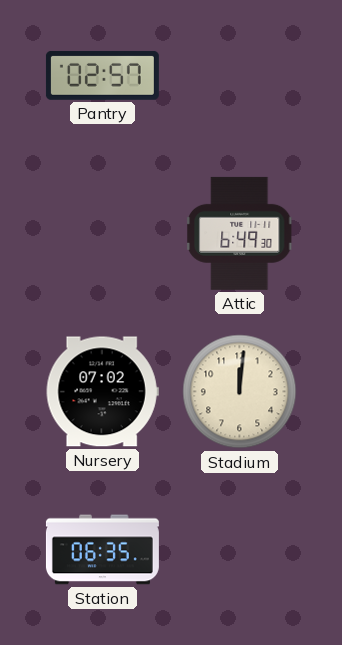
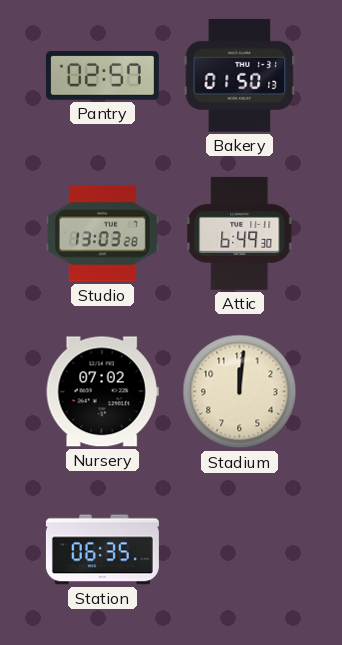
Bakery: none -> 01:50
Studio: none -> 13:03
